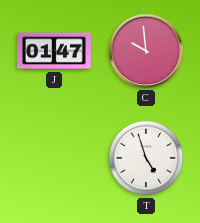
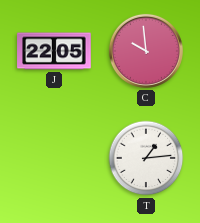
J: 01:47 -> 22:05
T: 4:57 -> 1:14
